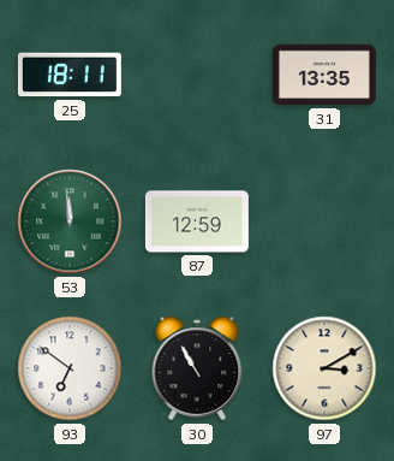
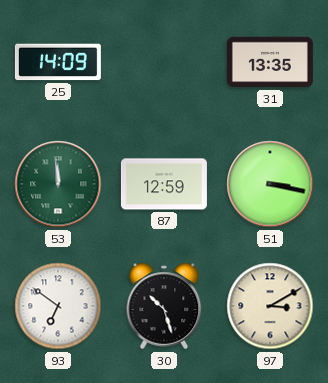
25: 18:11 -> 14:09
51: none -> 3:17
30: 10:55 -> 10:27
